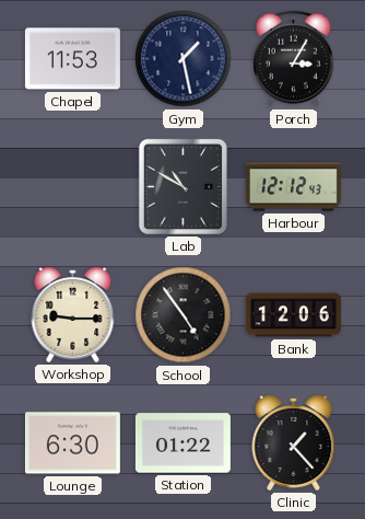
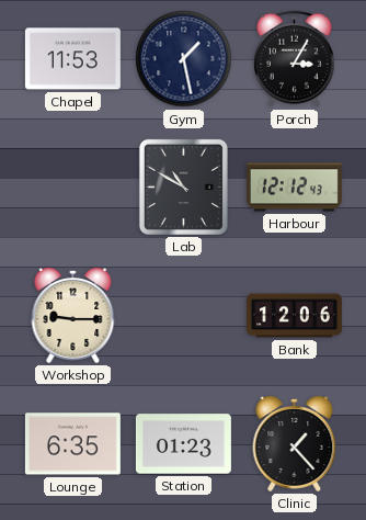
School: 4:54 -> none
Lounge: 6:30 -> 6:35
Station: 01:22 -> 01:23
